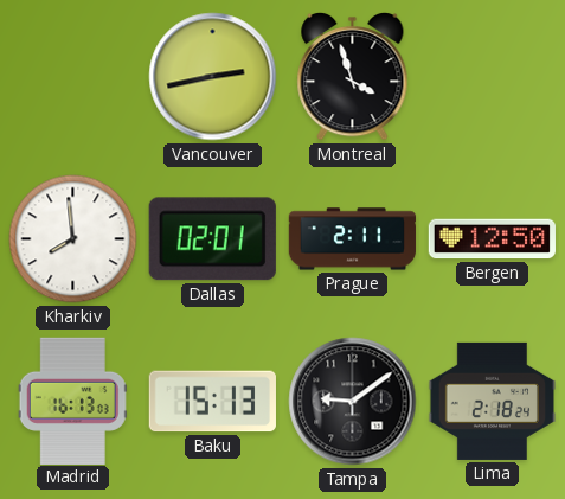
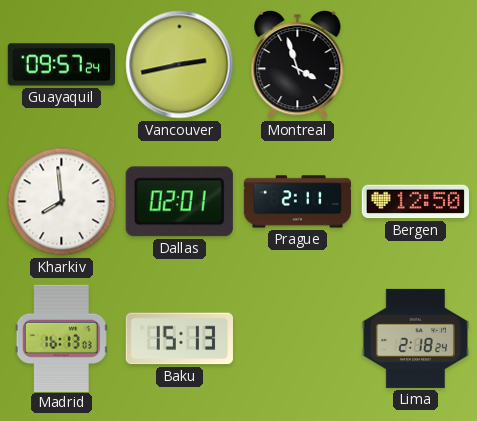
Guayaquil: none -> 09:57
Tampa: 9:09 -> none
